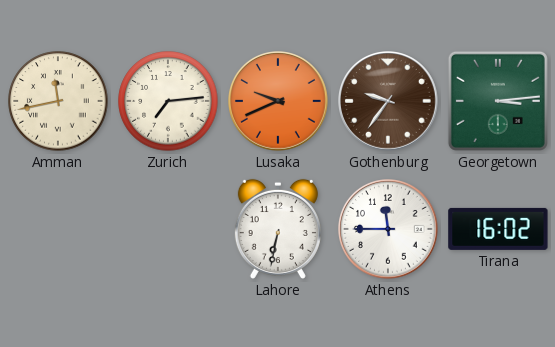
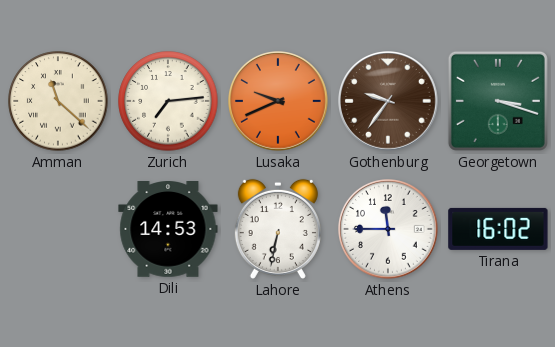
Amman: 11:43 -> 11:22
Georgetown: 3:14 -> 3:18
Dili: none -> 14:53
